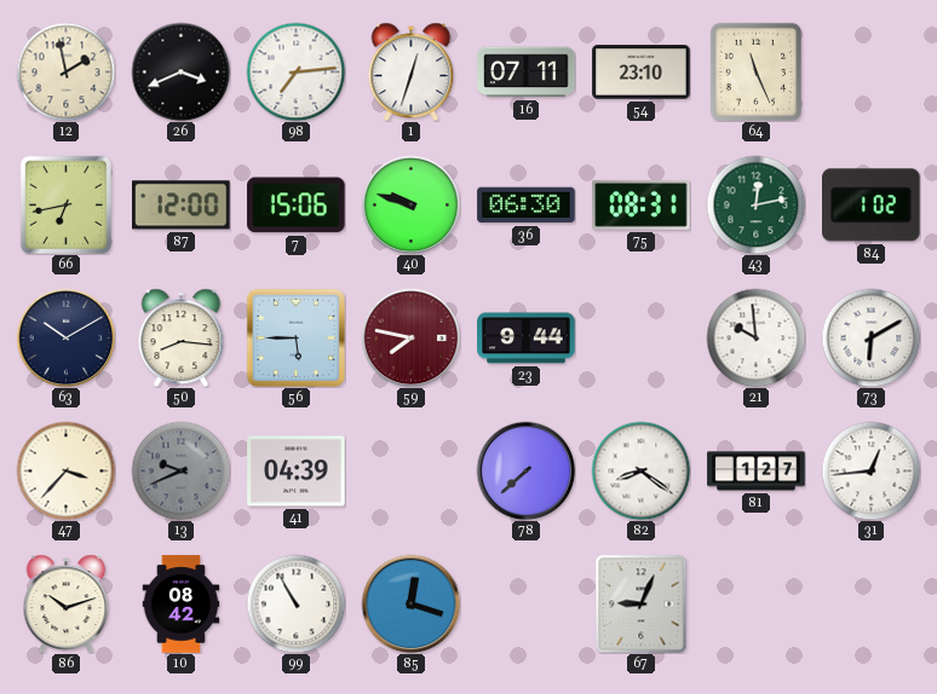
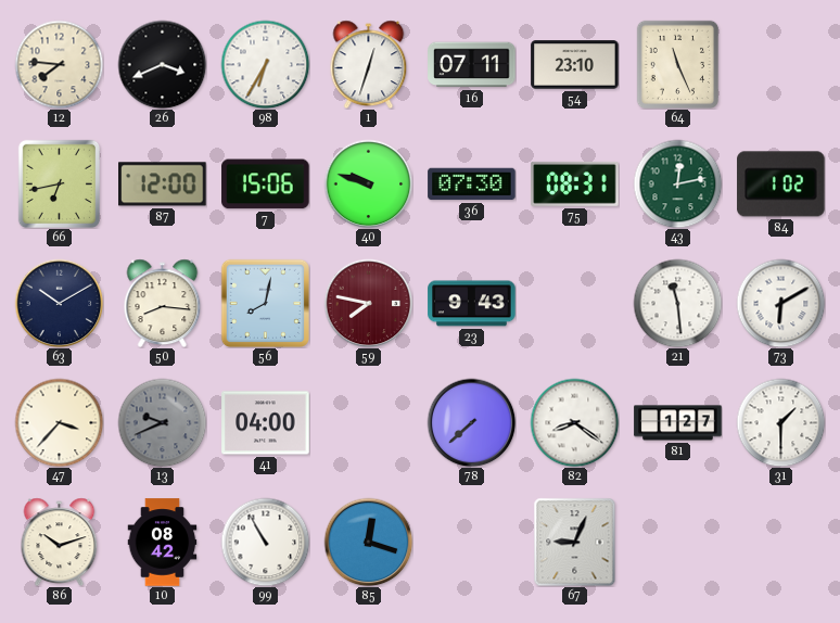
12: 1:58 -> 7:46
98: 7:14 -> 6:35
36: 06:30 -> 07:30
56: 5:45 -> 8:02
23: 9:44 -> 9:43
21: 9:59 -> 11:29
41: 04:39 -> 04:00
31: 12:44 -> 1:30
